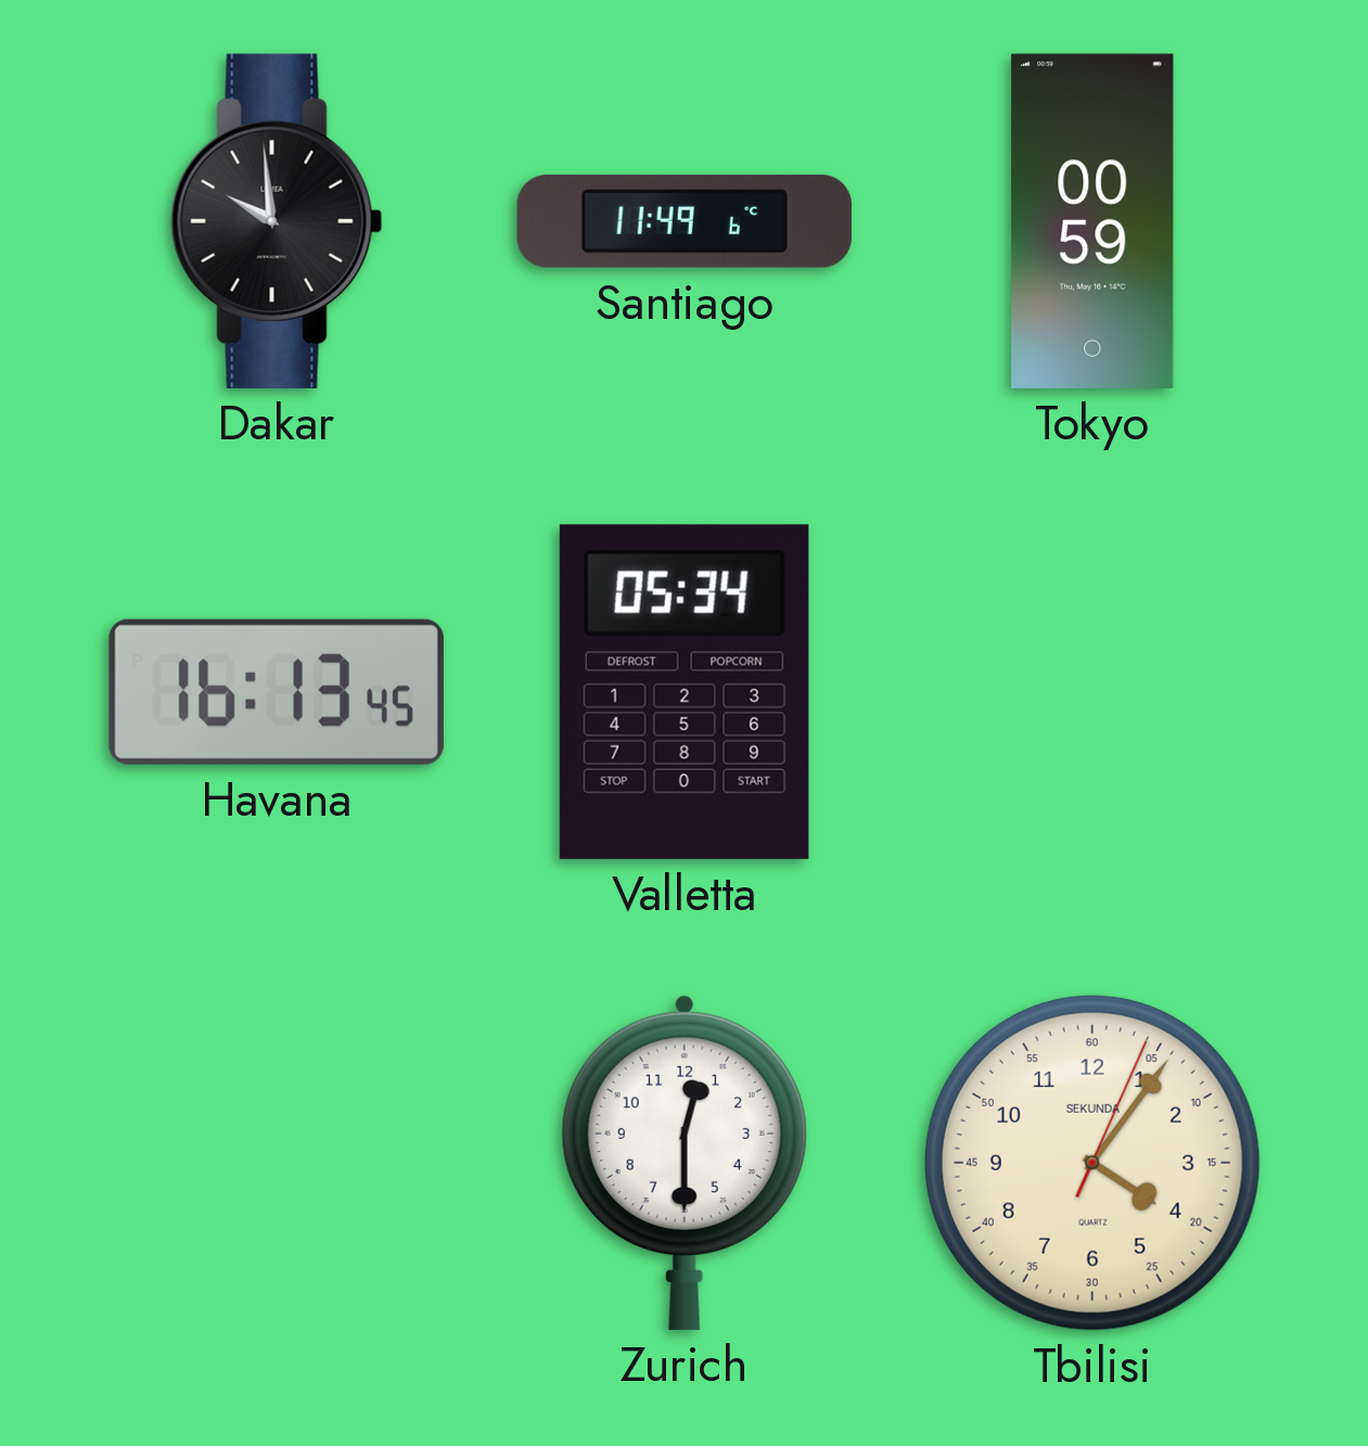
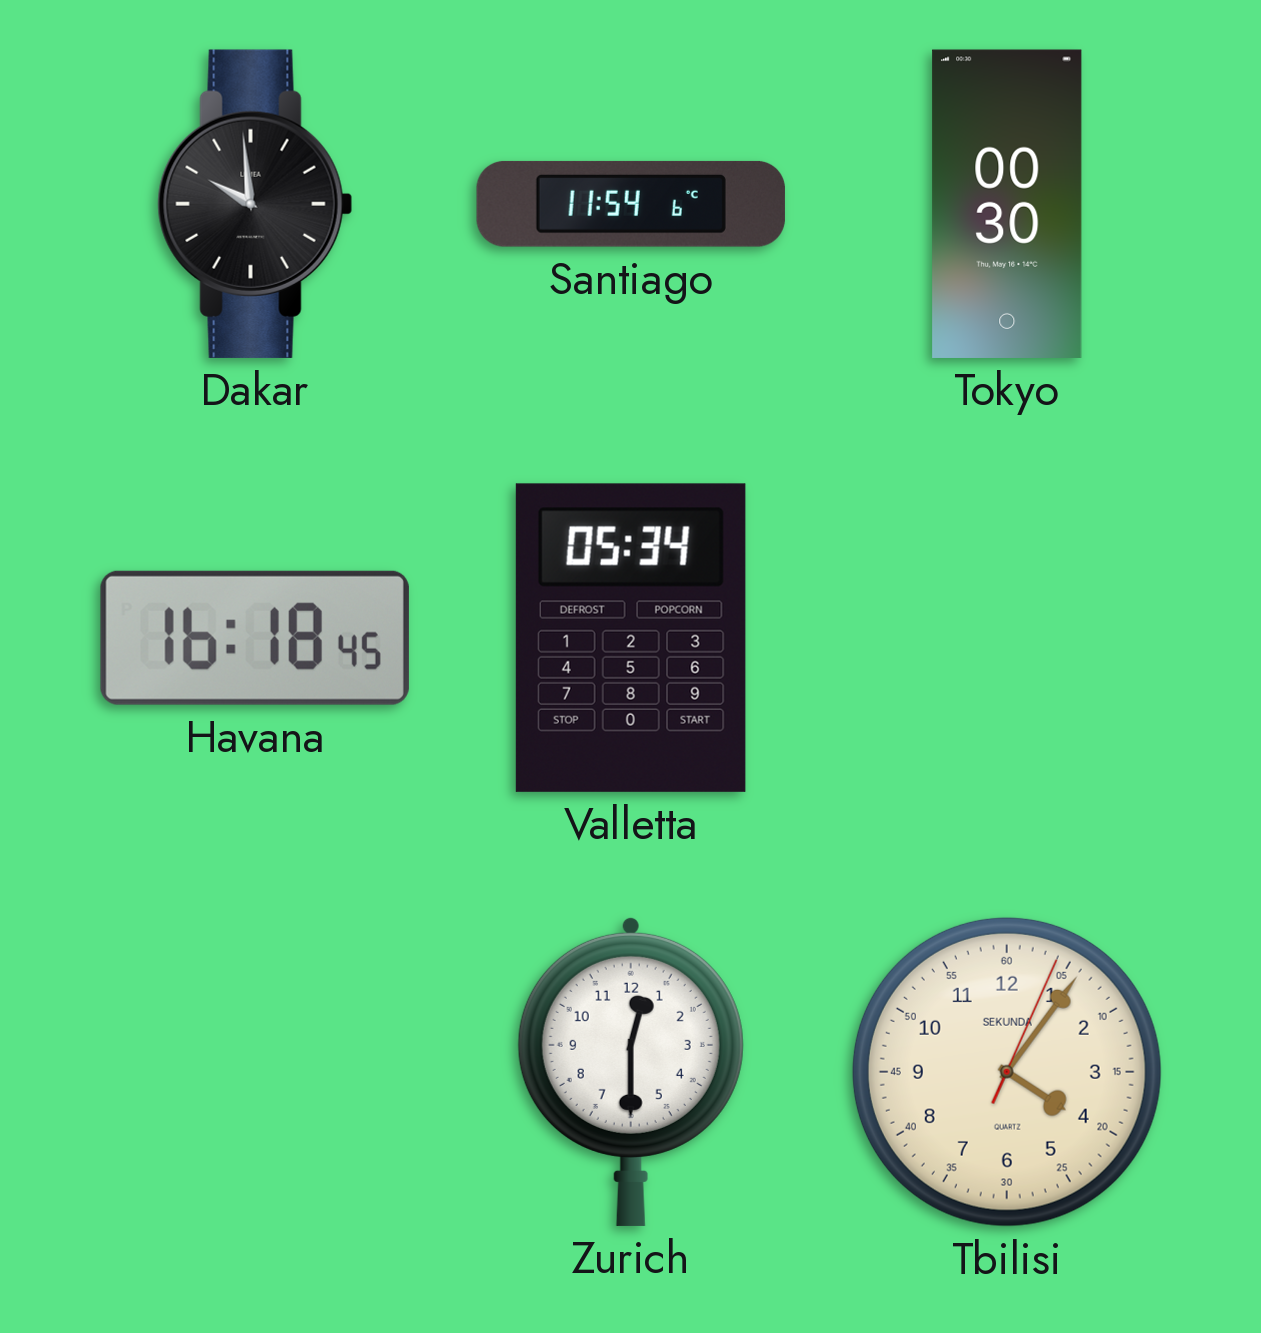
Santiago: 11:49 -> 11:54
Tokyo: 00:59 -> 00:30
Havana: 16:13 -> 16:18
